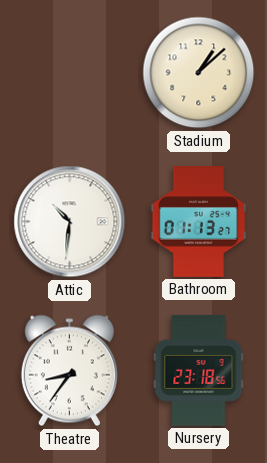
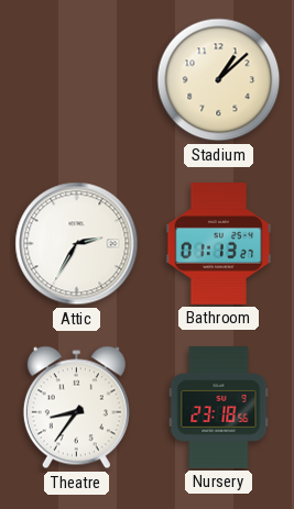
Attic: 10:31 -> 2:35
